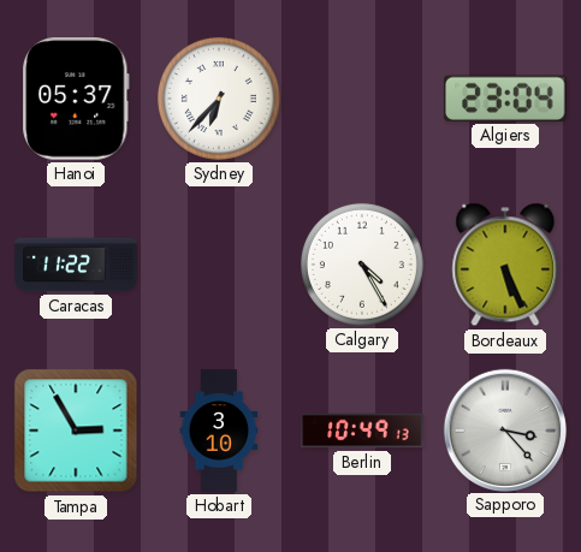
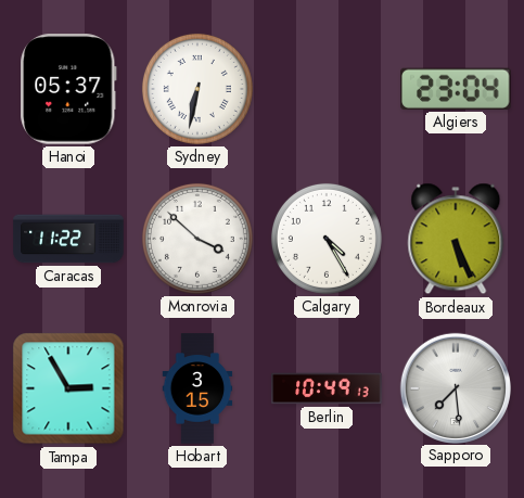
Sydney: 6:37 -> 6:32
Monrovia: none -> 3:52
Hobart: 3:10 -> 3:15
Sapporo: 3:23 -> 7:29
